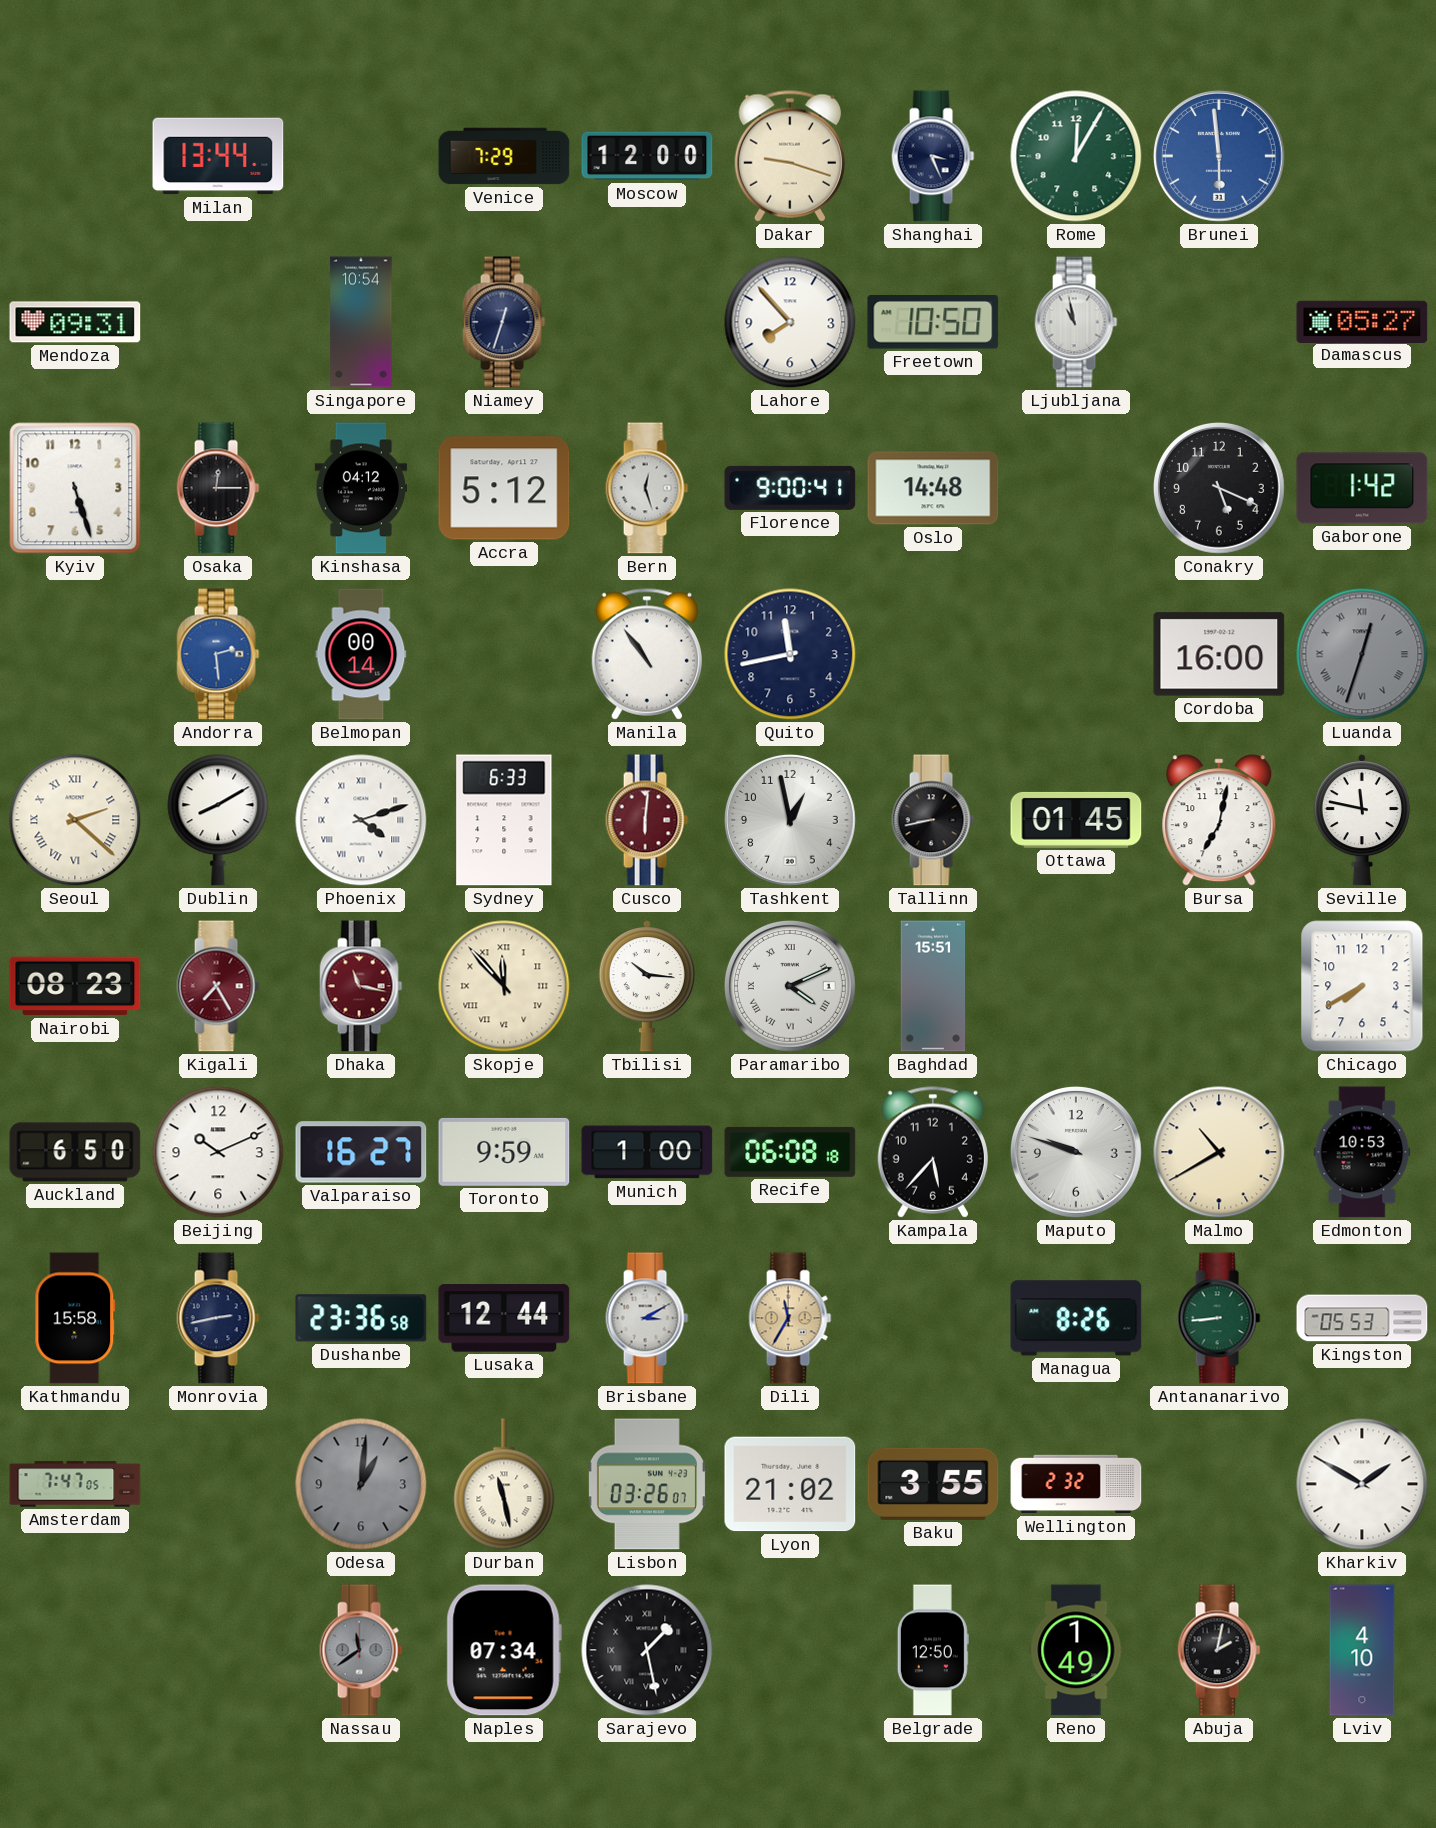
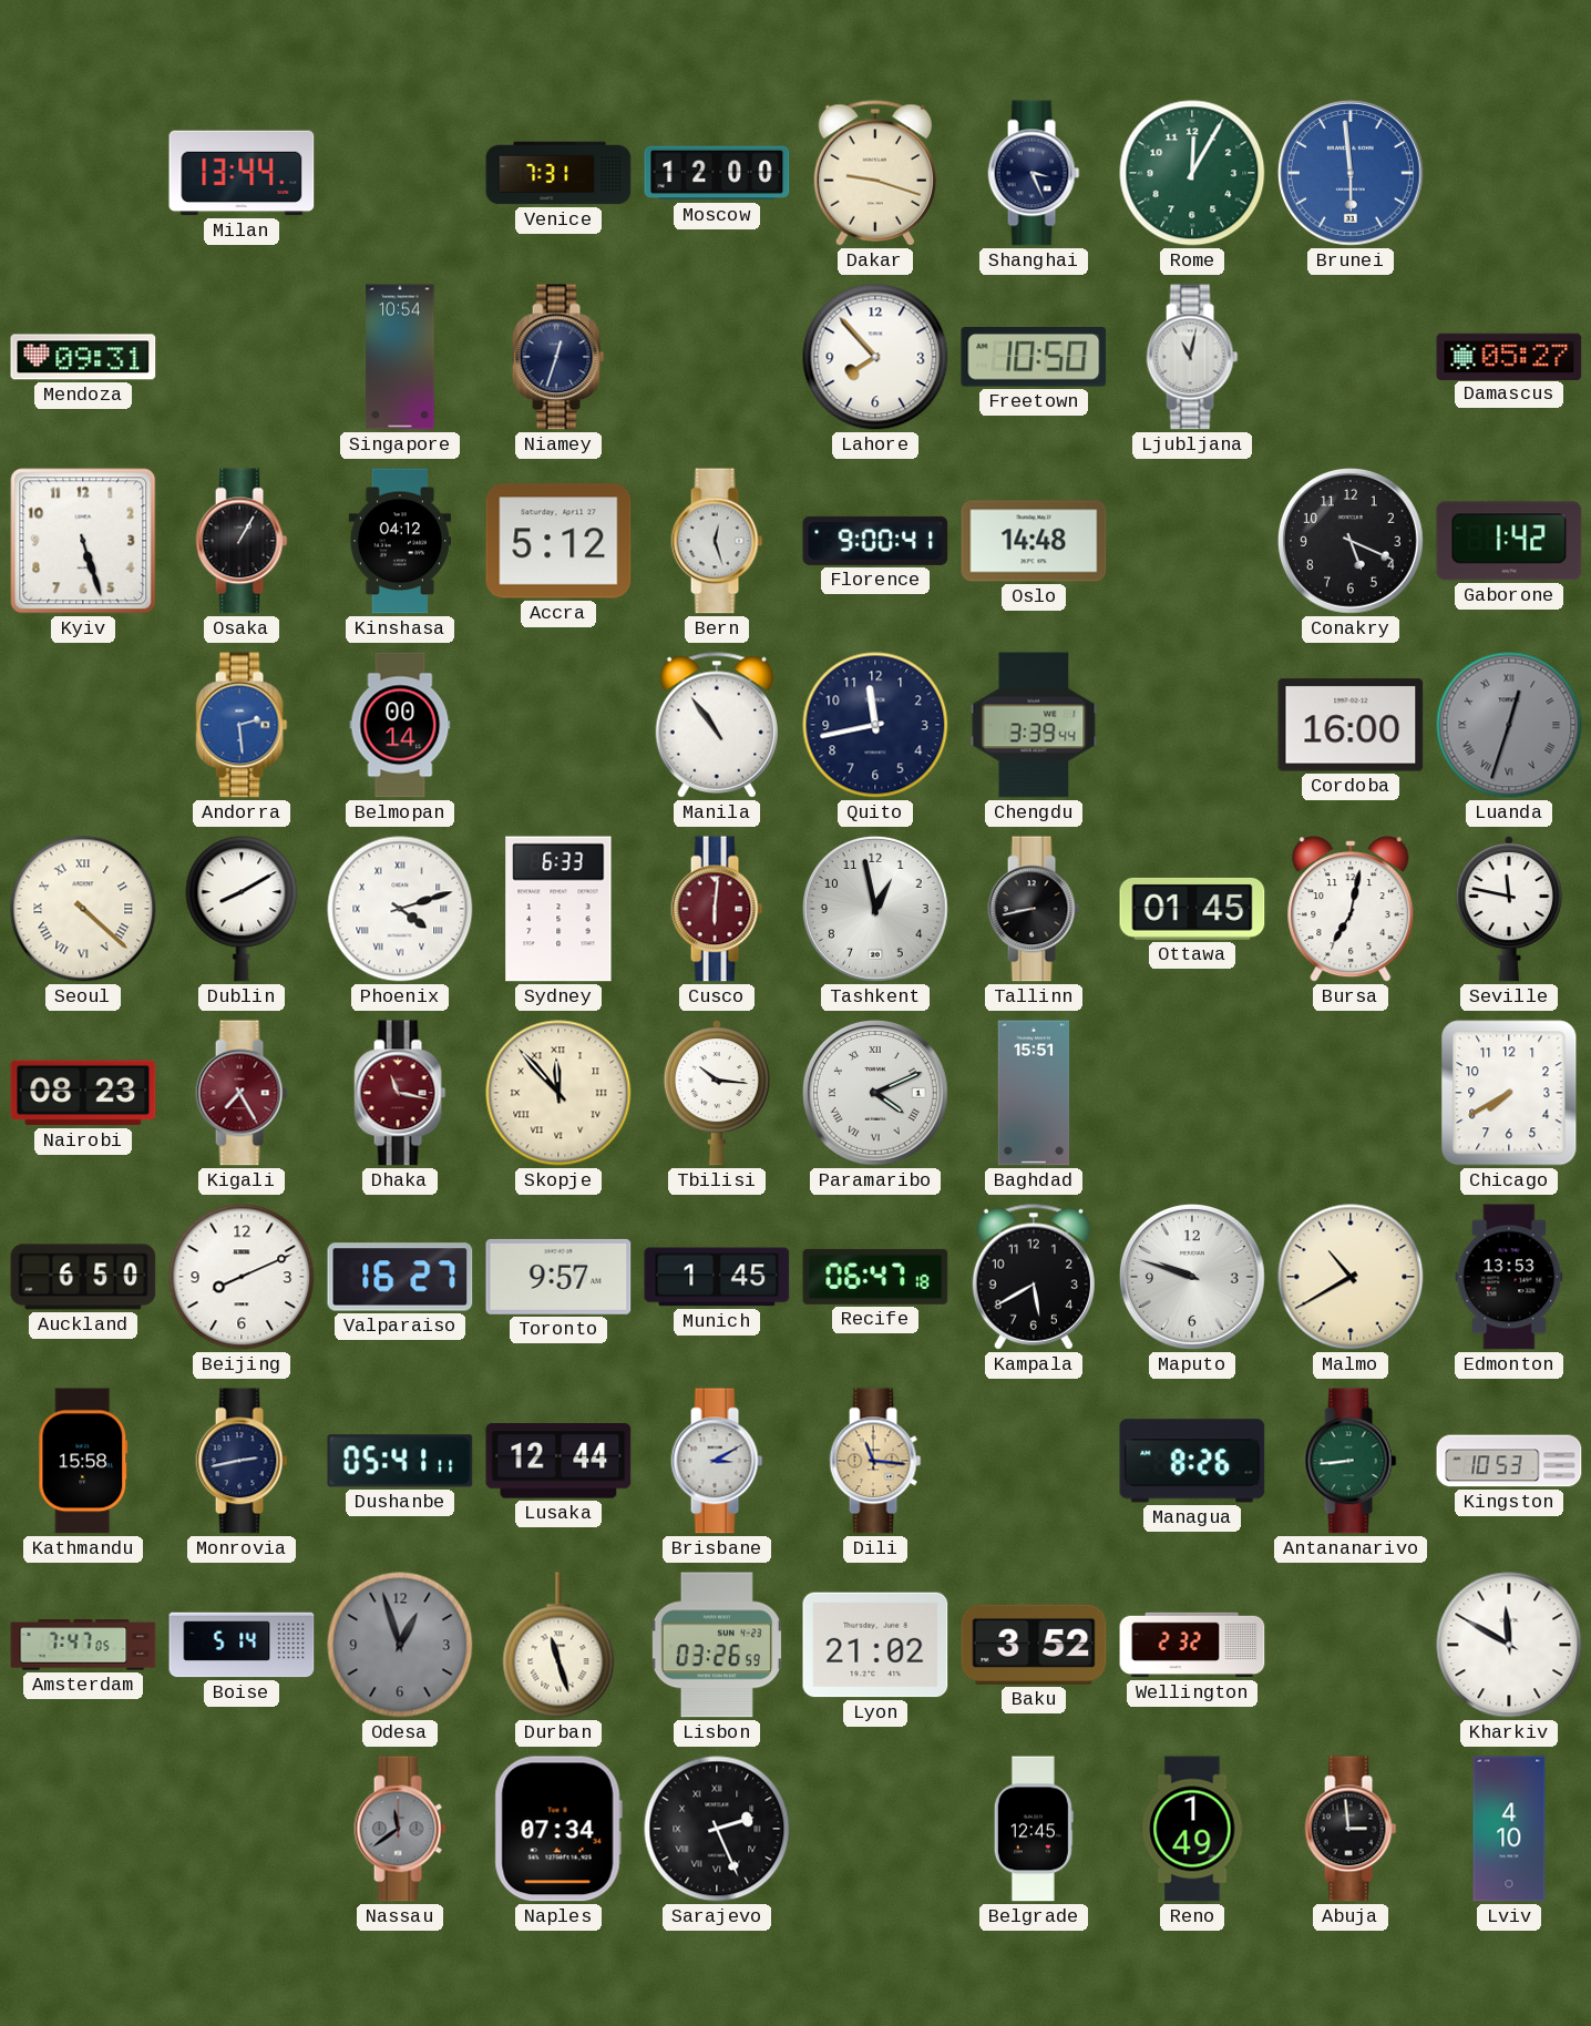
Venice: 7:29 -> 7:31
Ljubljana: 10:58 -> 11:02
Osaka: 12:15 -> 1:05
Chengdu: none -> 3:39
Seoul: 2:22 -> 4:22
Beijing: 10:11 -> 8:11
Toronto: 9:59 -> 9:57
Munich: 1:00 -> 1:45
Recife: 06:08 -> 06:47
Kampala: 5:37 -> 5:40
Edmonton: 10:53 -> 13:53
Dushanbe: 23:36 -> 05:41
Dili: 11:35 -> 11:16
Kingston: 05:53 -> 10:53
Boise: none -> 5:14
Odesa: 1:01 -> 12:57
Durban: 11:28 -> 11:27
Lisbon: 03:26:07 -> 03:26:59
Baku: 3:55 -> 3:52
Kharkiv: 1:50 -> 11:50
Sarajevo: 1:28 -> 2:26
Belgrade: 12:50 -> 12:45
Abuja: 2:02 -> 2:59
